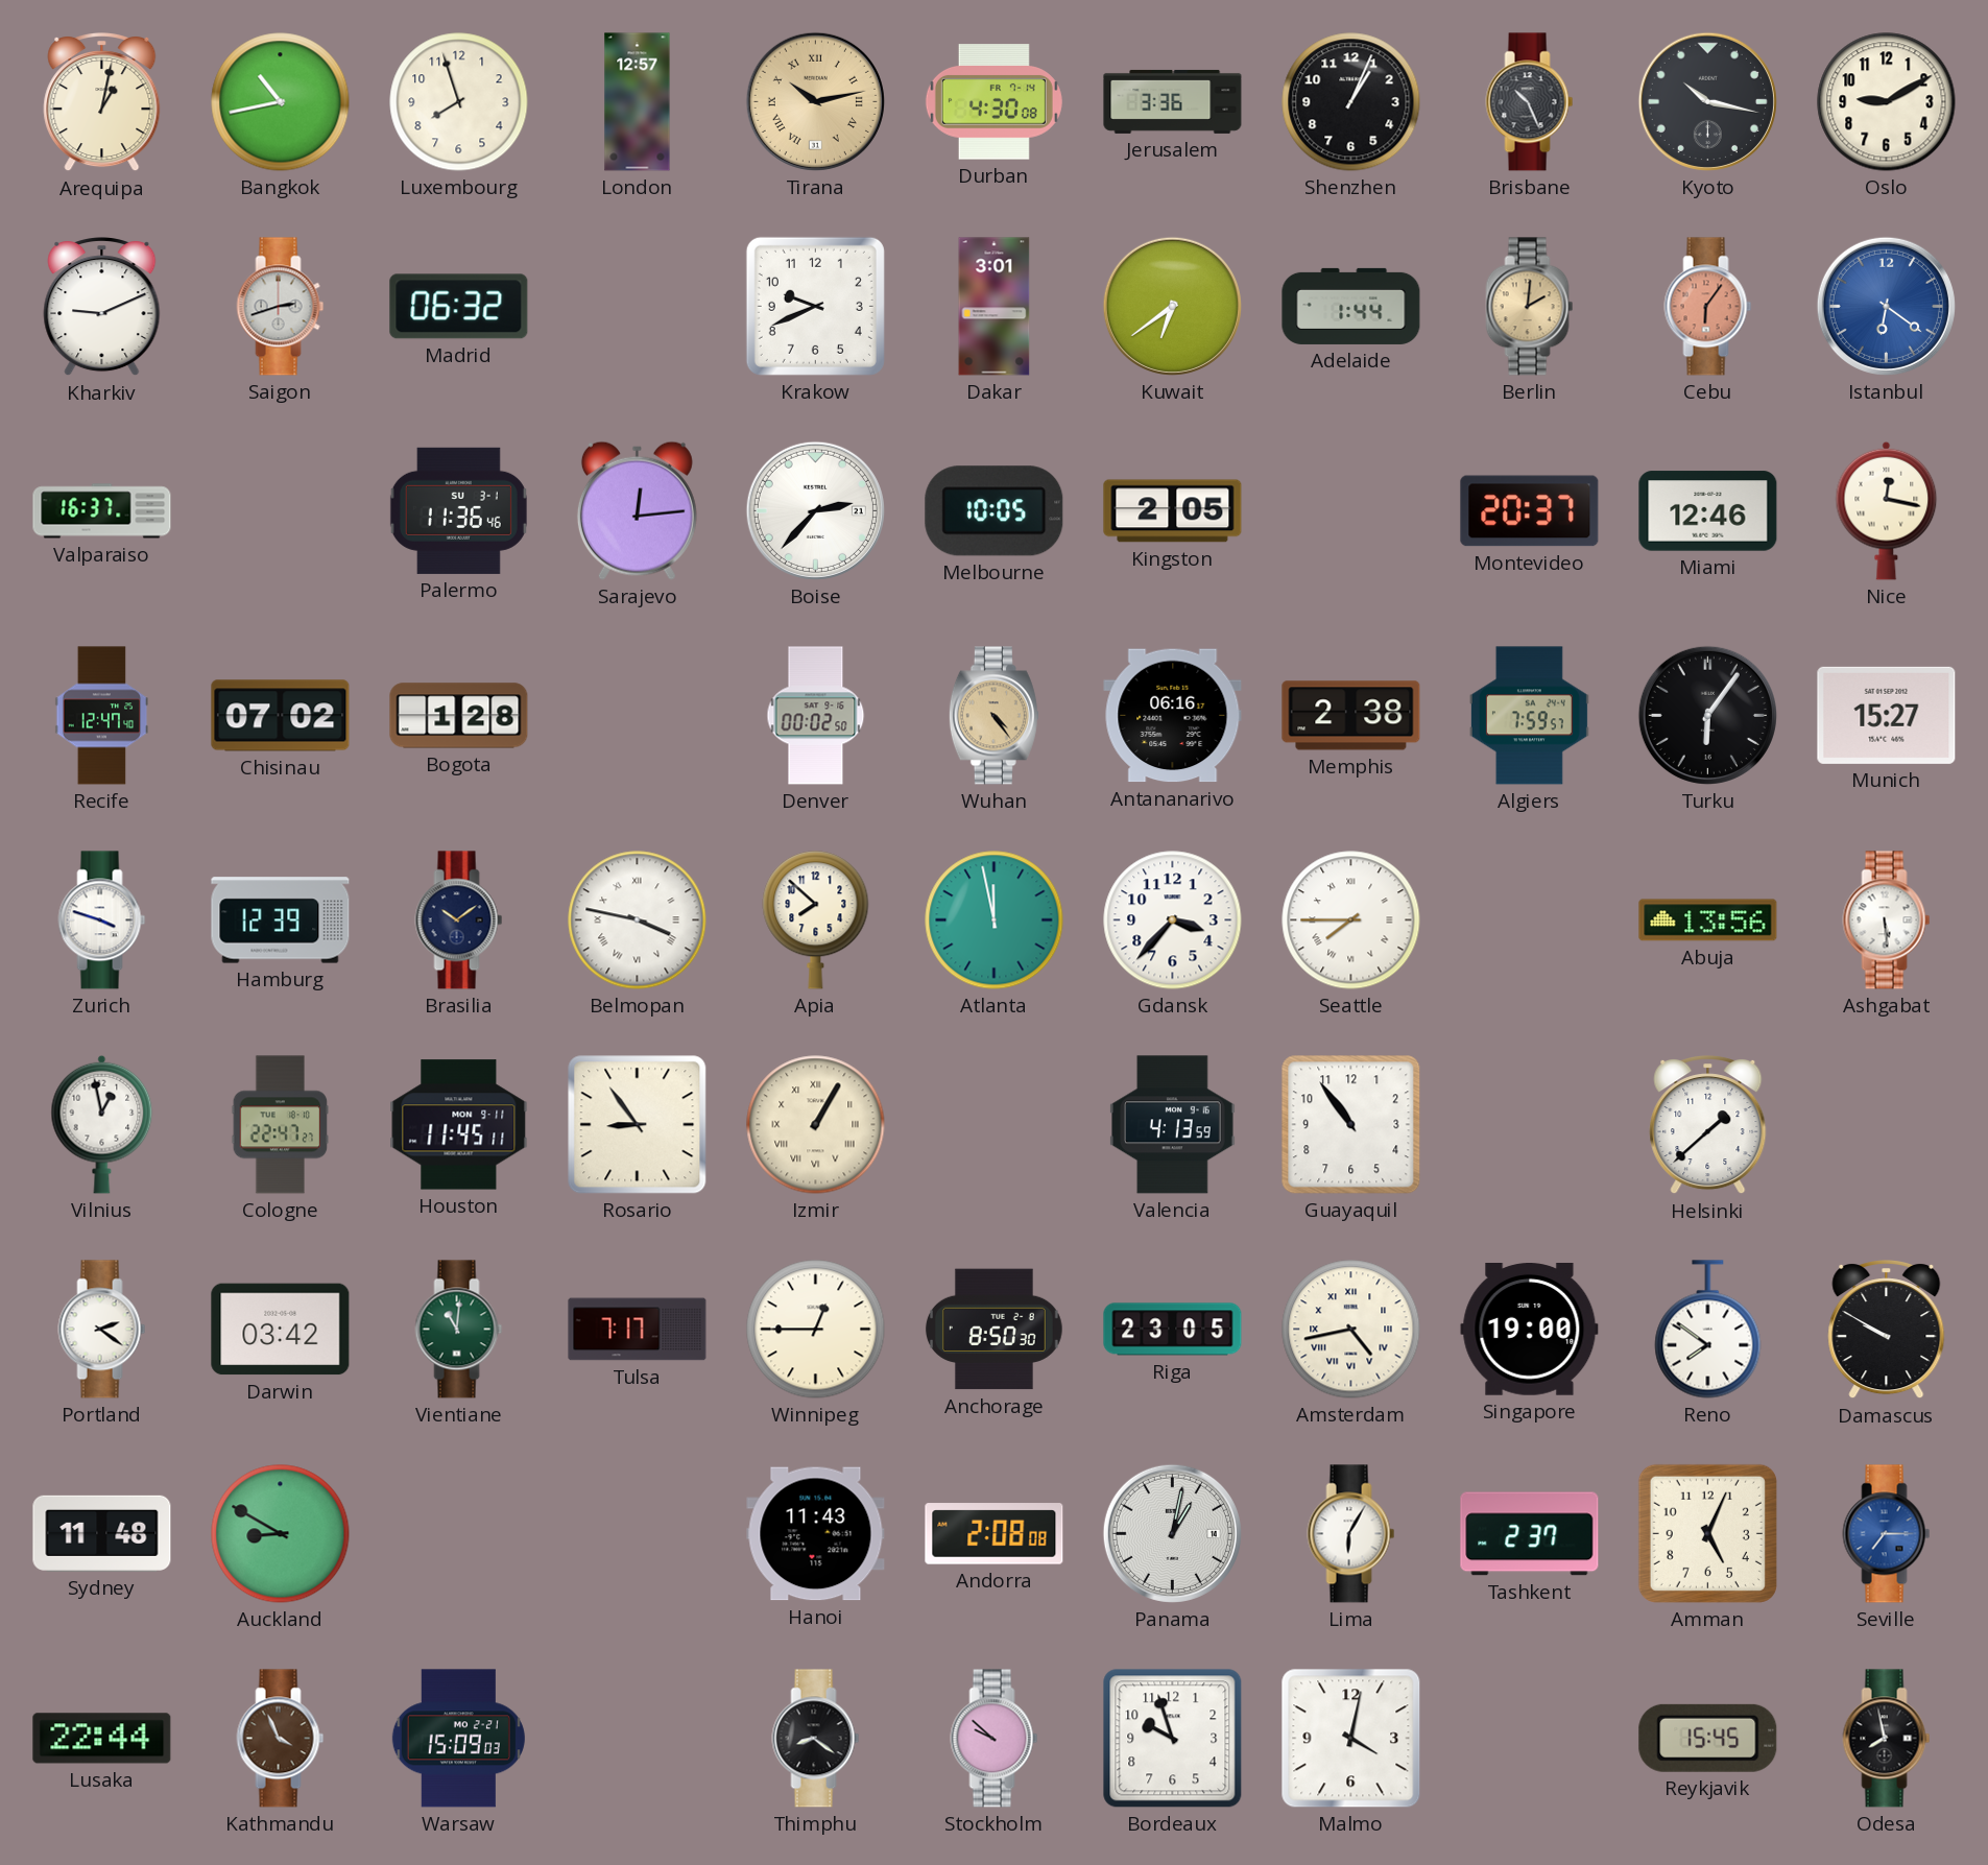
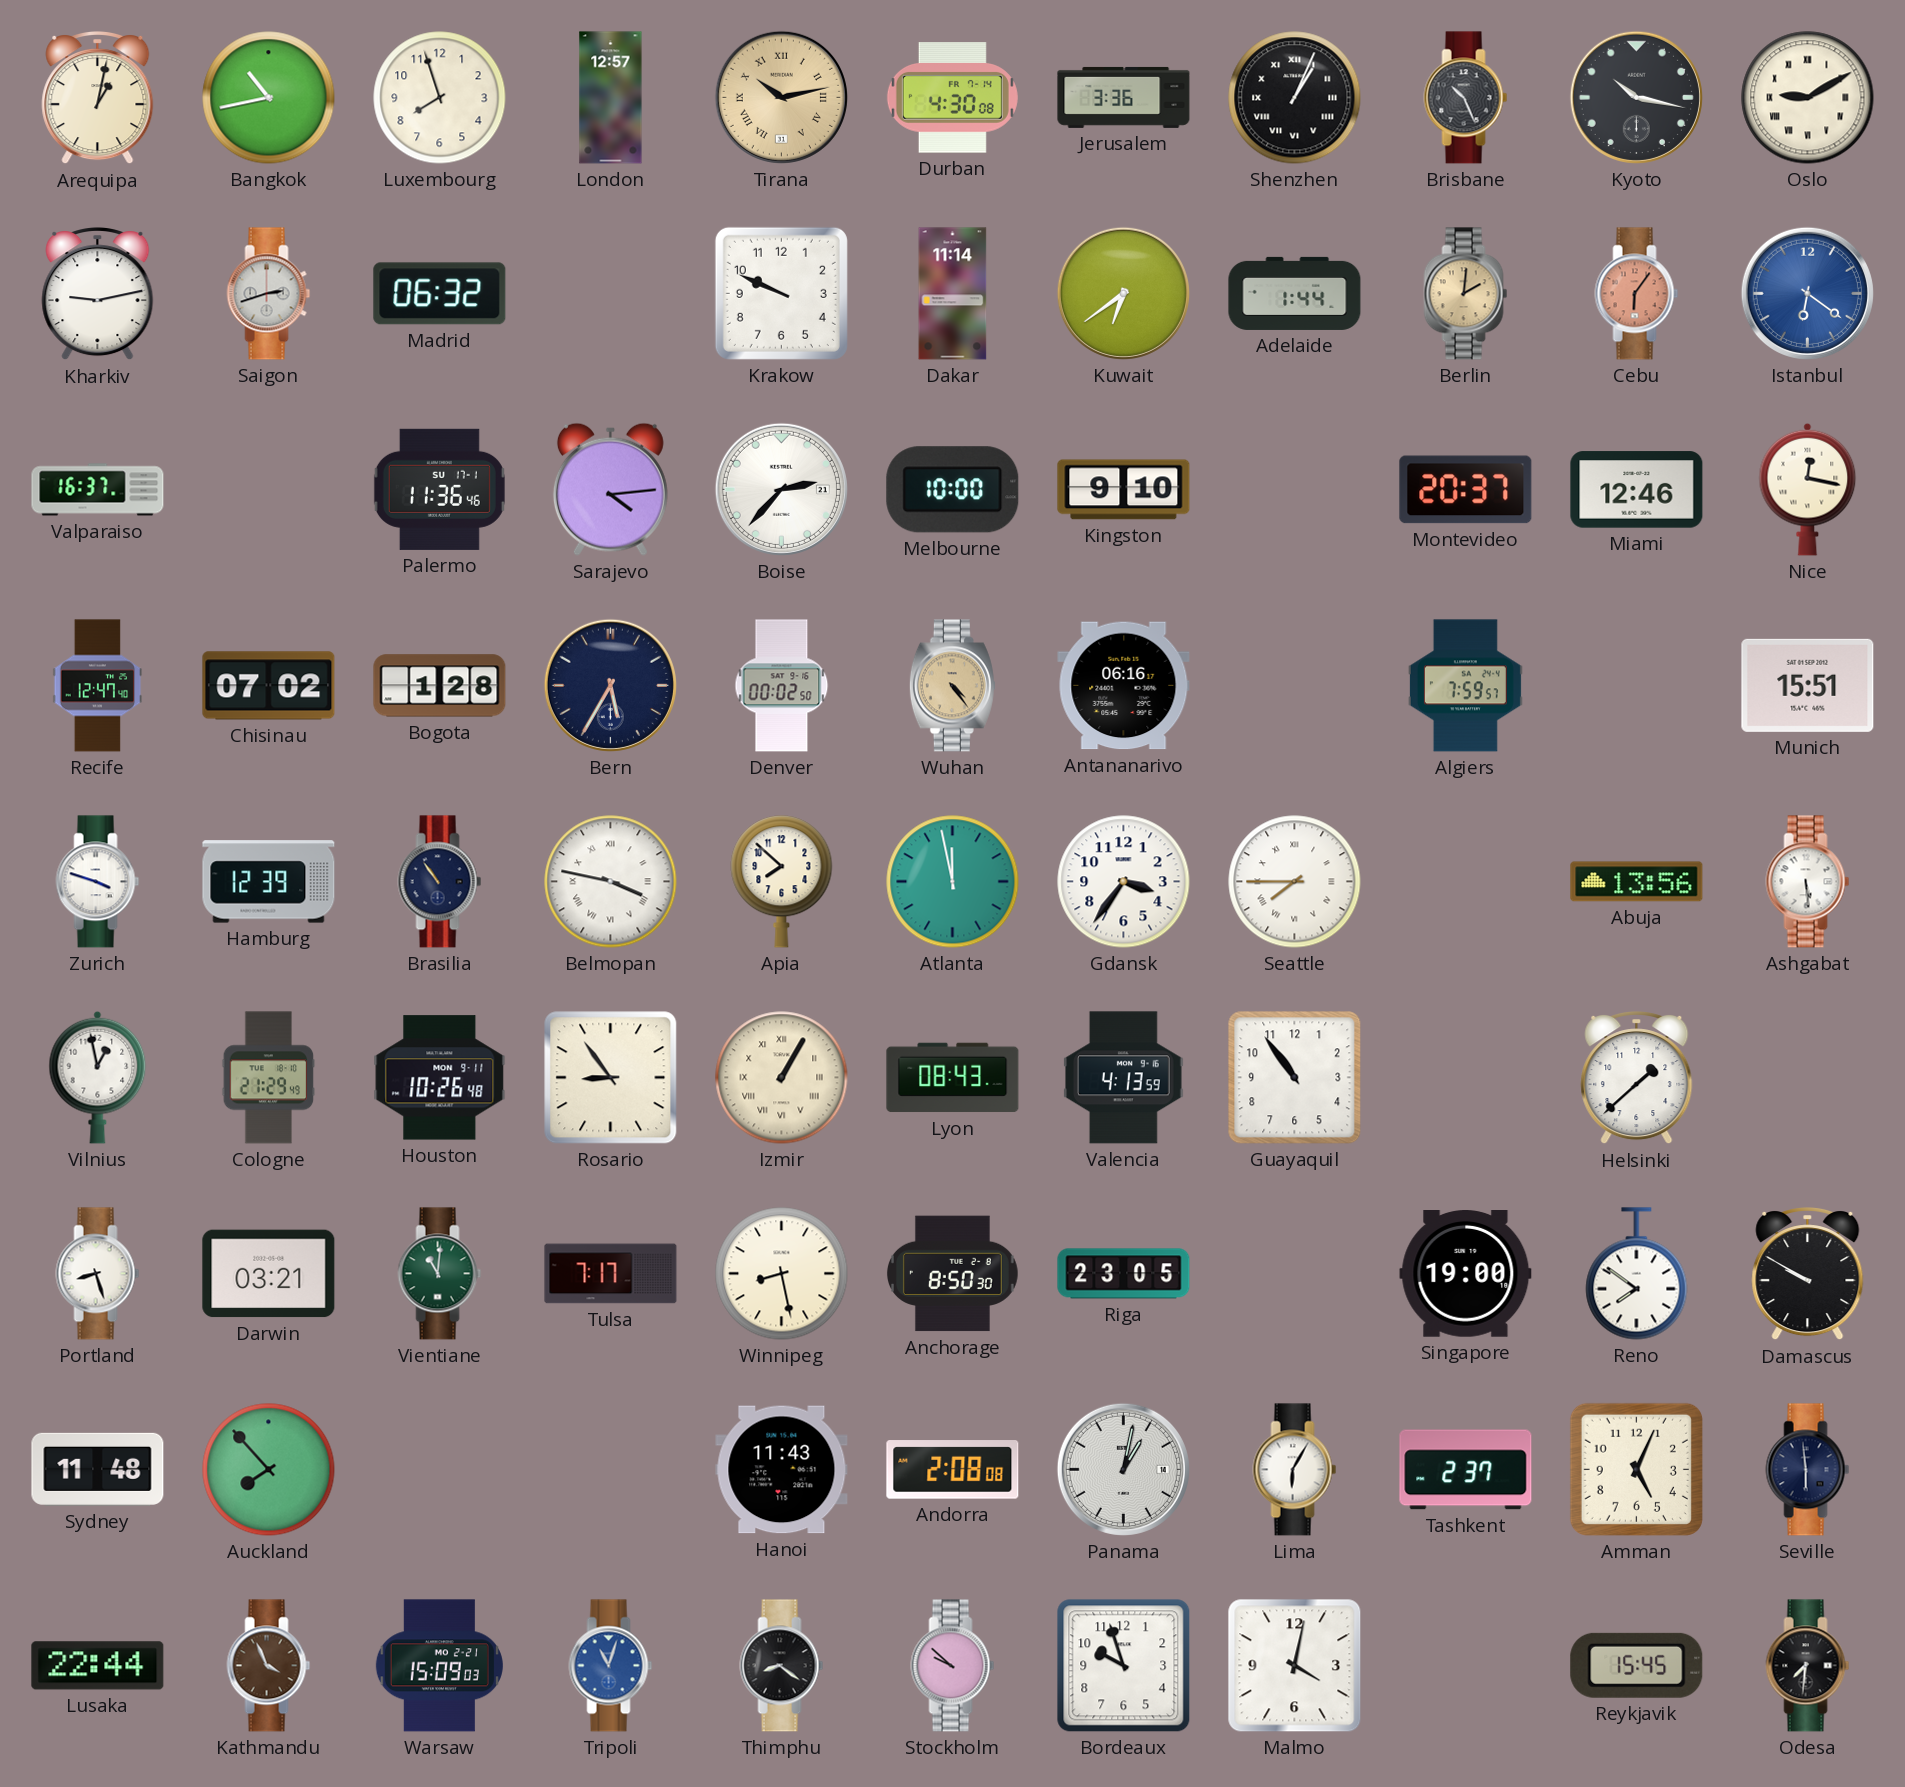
Shenzhen numerals: Arabic -> Roman
Oslo numerals: Arabic -> Roman
Kharkiv: 9:11 -> 9:13
Krakow: 9:41 -> 9:49
Dakar: 3:01 -> 11:14
Palermo date: SU 3-1 -> SU 17-1
Sarajevo: 12:14 -> 4:14
Melbourne: 10:05 -> 10:00
Kingston: 2:05 -> 9:10
Bern: none -> 5:35
Memphis: 2:38 -> none
Turku: 6:06 -> none
Munich: 15:27 -> 15:51
Brasilia: 10:09 -> 10:54
Gdansk: 3:37 -> 3:36
Cologne: 22:47 -> 21:29
Houston: 11:45 -> 10:26
Lyon: none -> 08:43
Portland: 2:21 -> 8:27
Darwin: 03:42 -> 03:21
Winnipeg: 12:45 -> 8:28
Amsterdam: 4:43 -> none
Auckland: 8:50 -> 7:53
Seville: 7:15 -> 5:59
Seville dial: blue -> navy
Tripoli: none -> 11:03
Odesa: 7:58 -> 7:31
